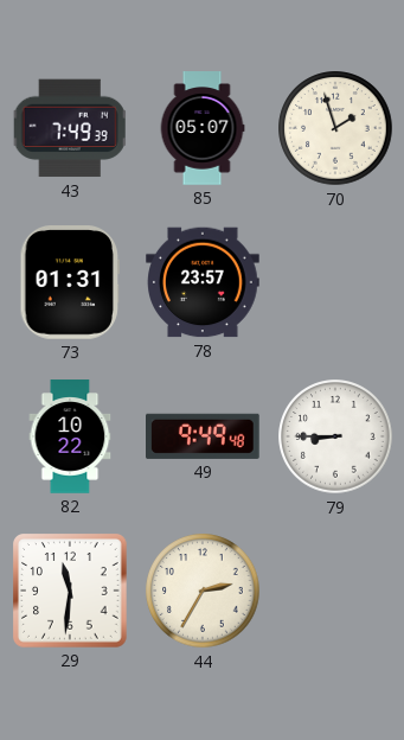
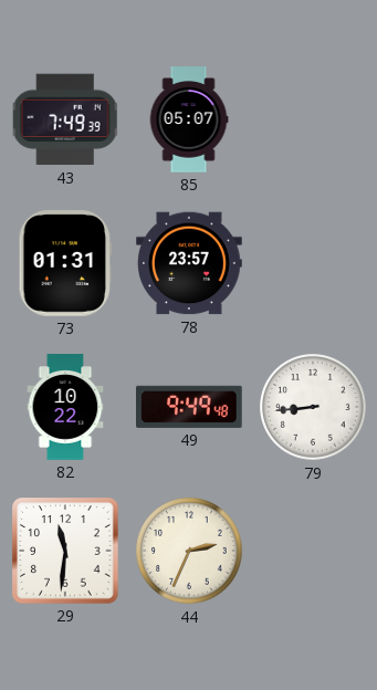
70: 1:57 -> none
79: 8:45 -> 8:44
44: 2:35 -> 2:34
